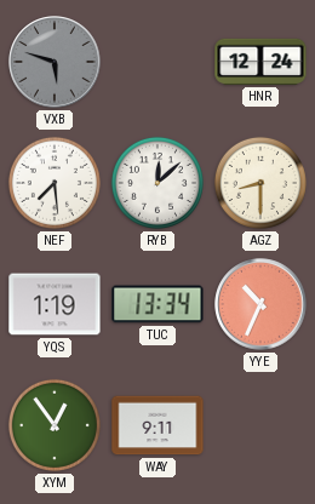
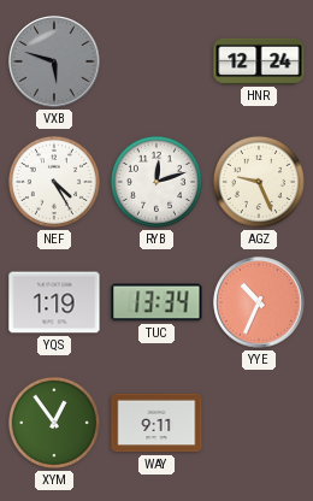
NEF: 7:29 -> 4:25
RYB: 12:08 -> 12:12
AGZ: 8:30 -> 9:26
